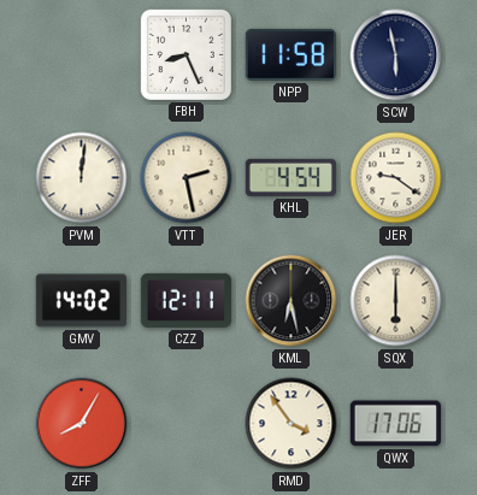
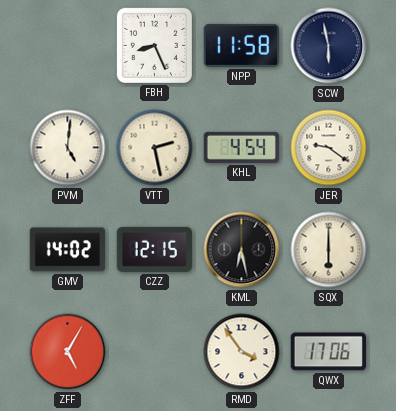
PVM: 12:01 -> 5:01
CZZ: 12:11 -> 12:15
ZFF: 8:05 -> 5:05
